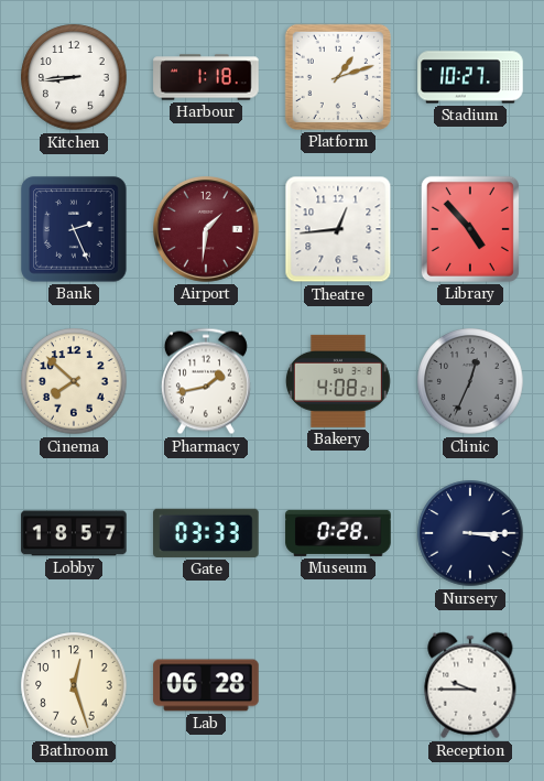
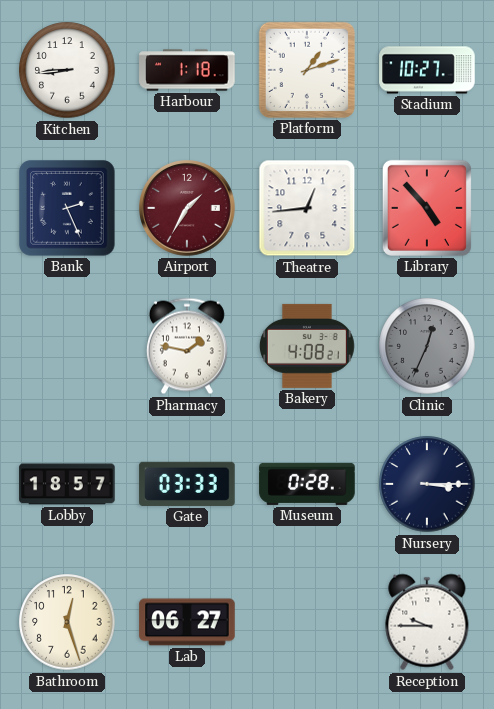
Airport: 1:31 -> 1:35
Cinema: 7:52 -> none
Pharmacy: 1:43 -> 1:47
Lab: 06:28 -> 06:27
